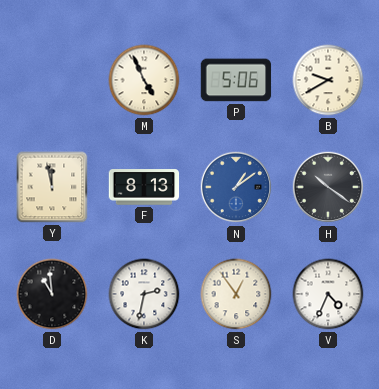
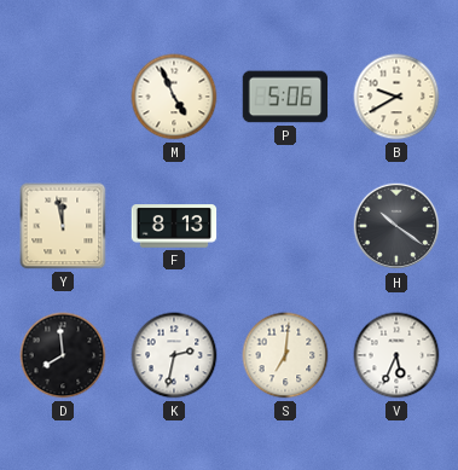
N: 1:09 -> none
D: 10:59 -> 7:59
S: 12:54 -> 7:01
V: 4:34 -> 5:34
